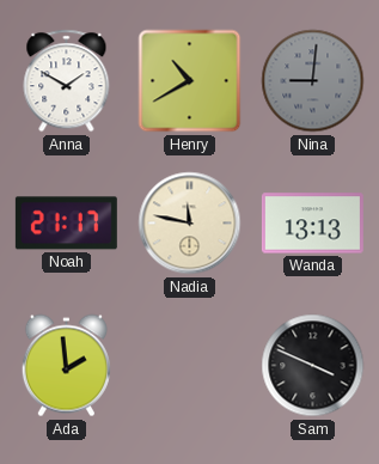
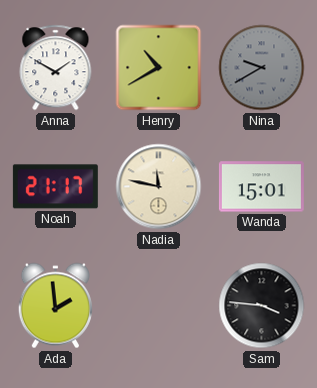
Nina: 9:01 -> 9:40
Wanda: 13:13 -> 15:01
Sam: 3:49 -> 3:46
